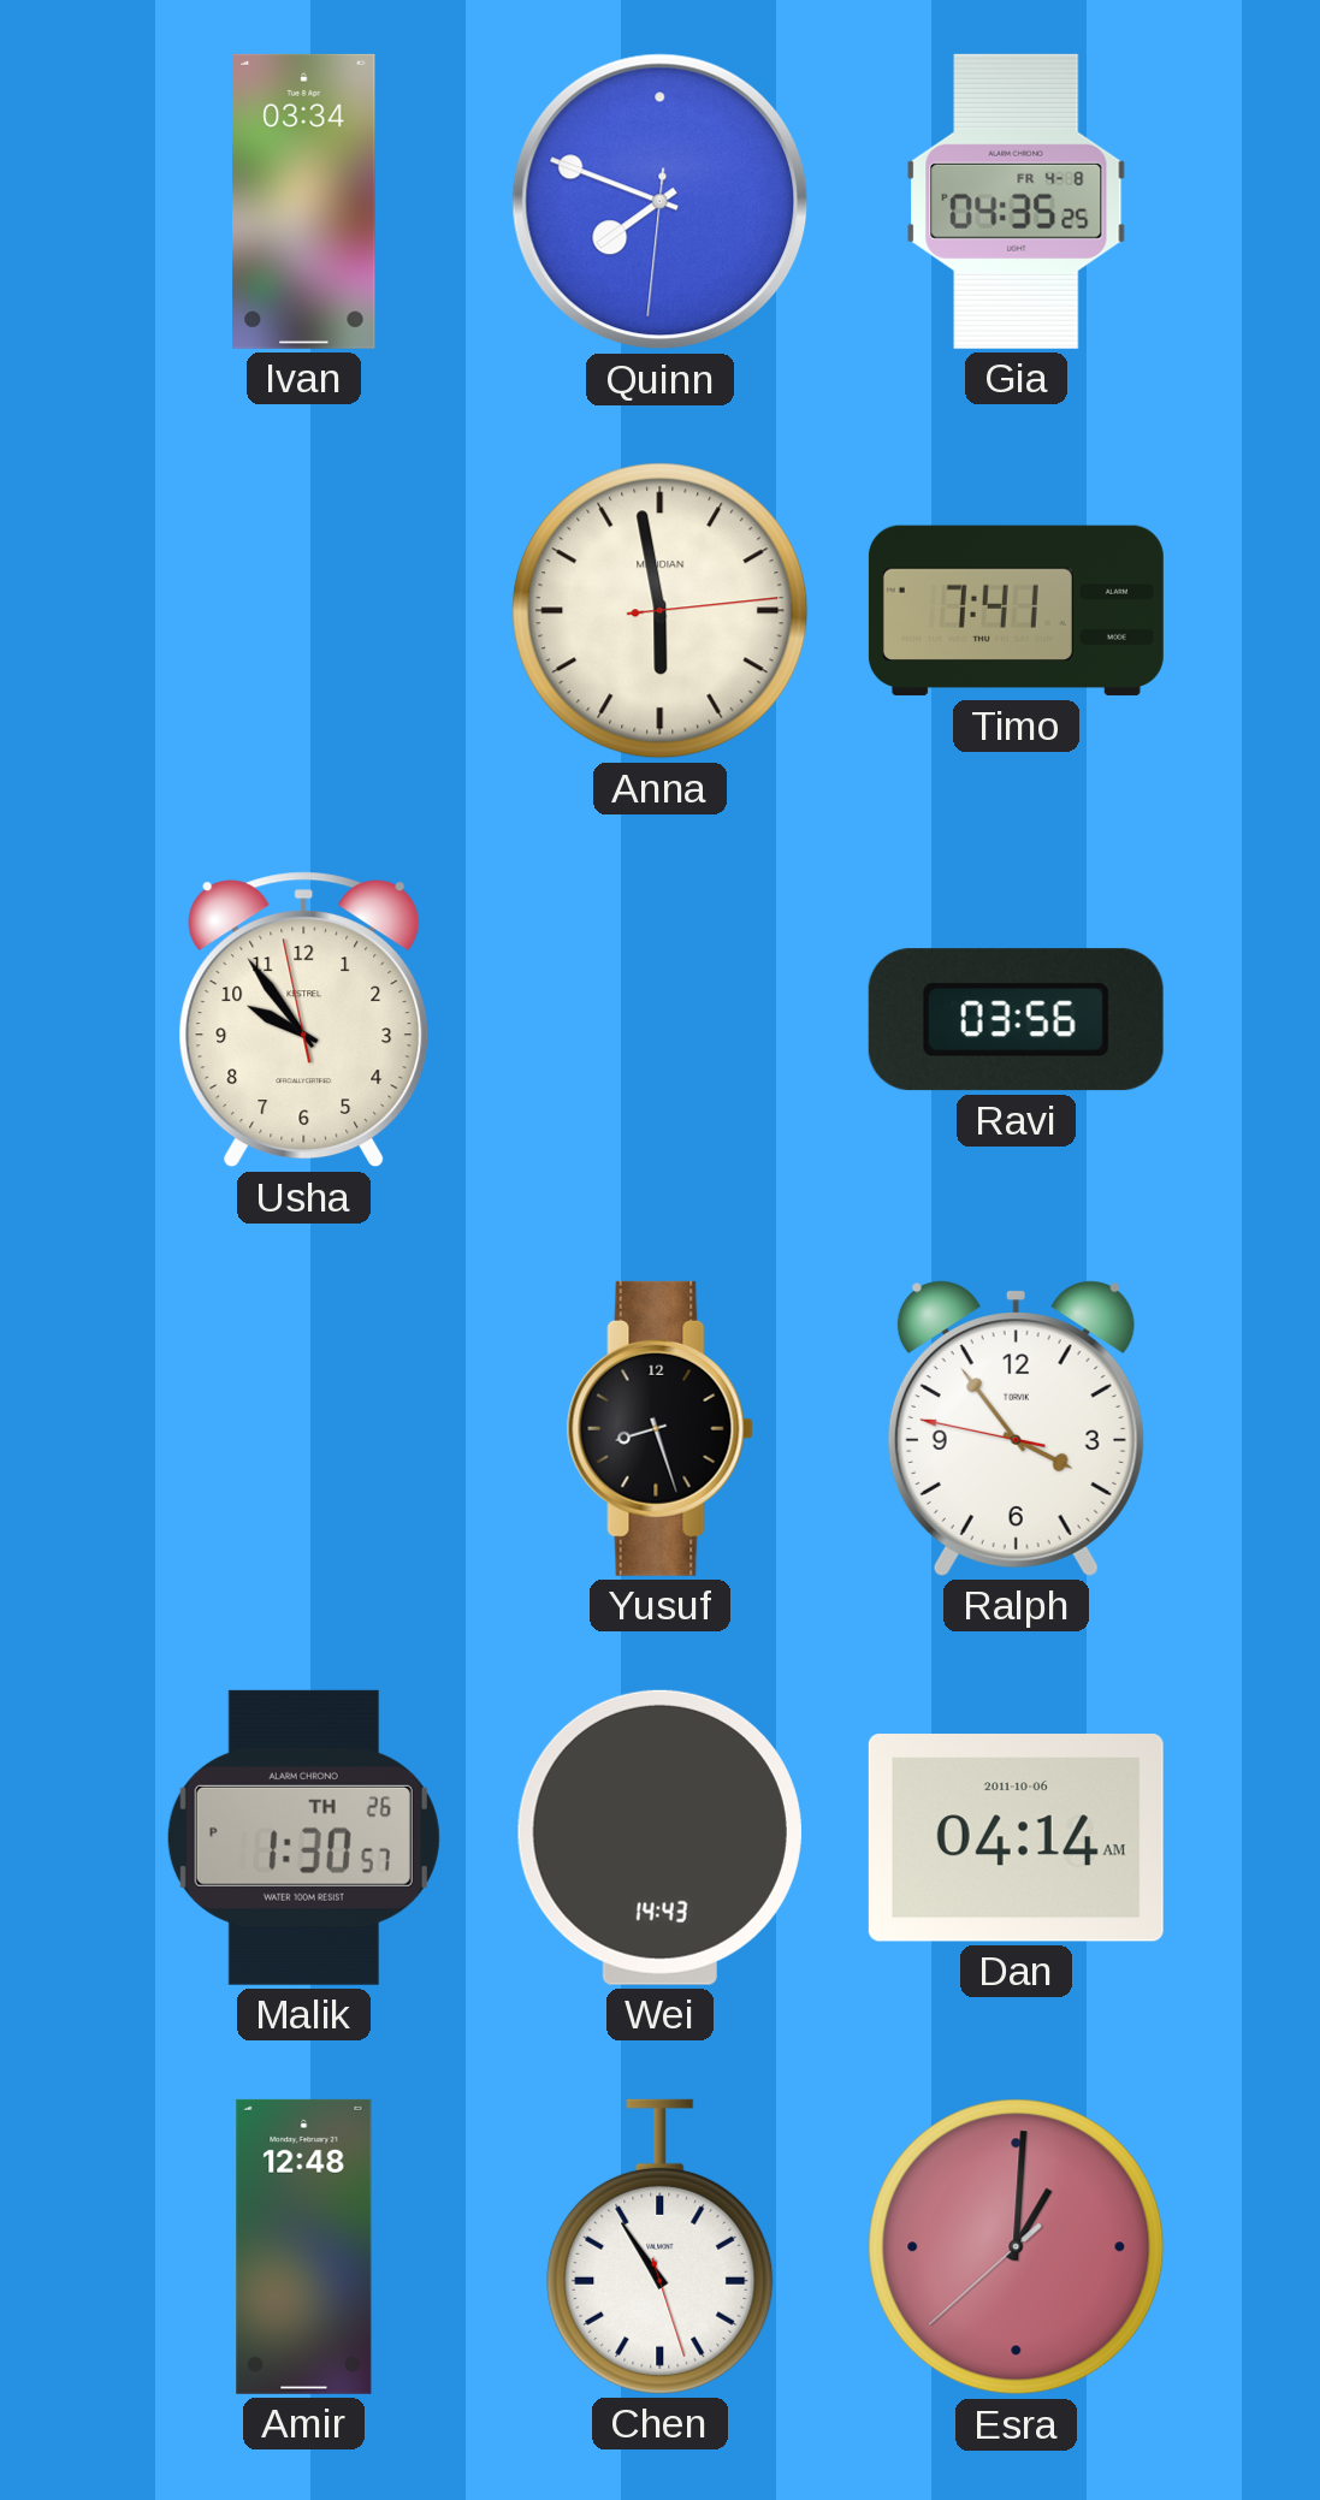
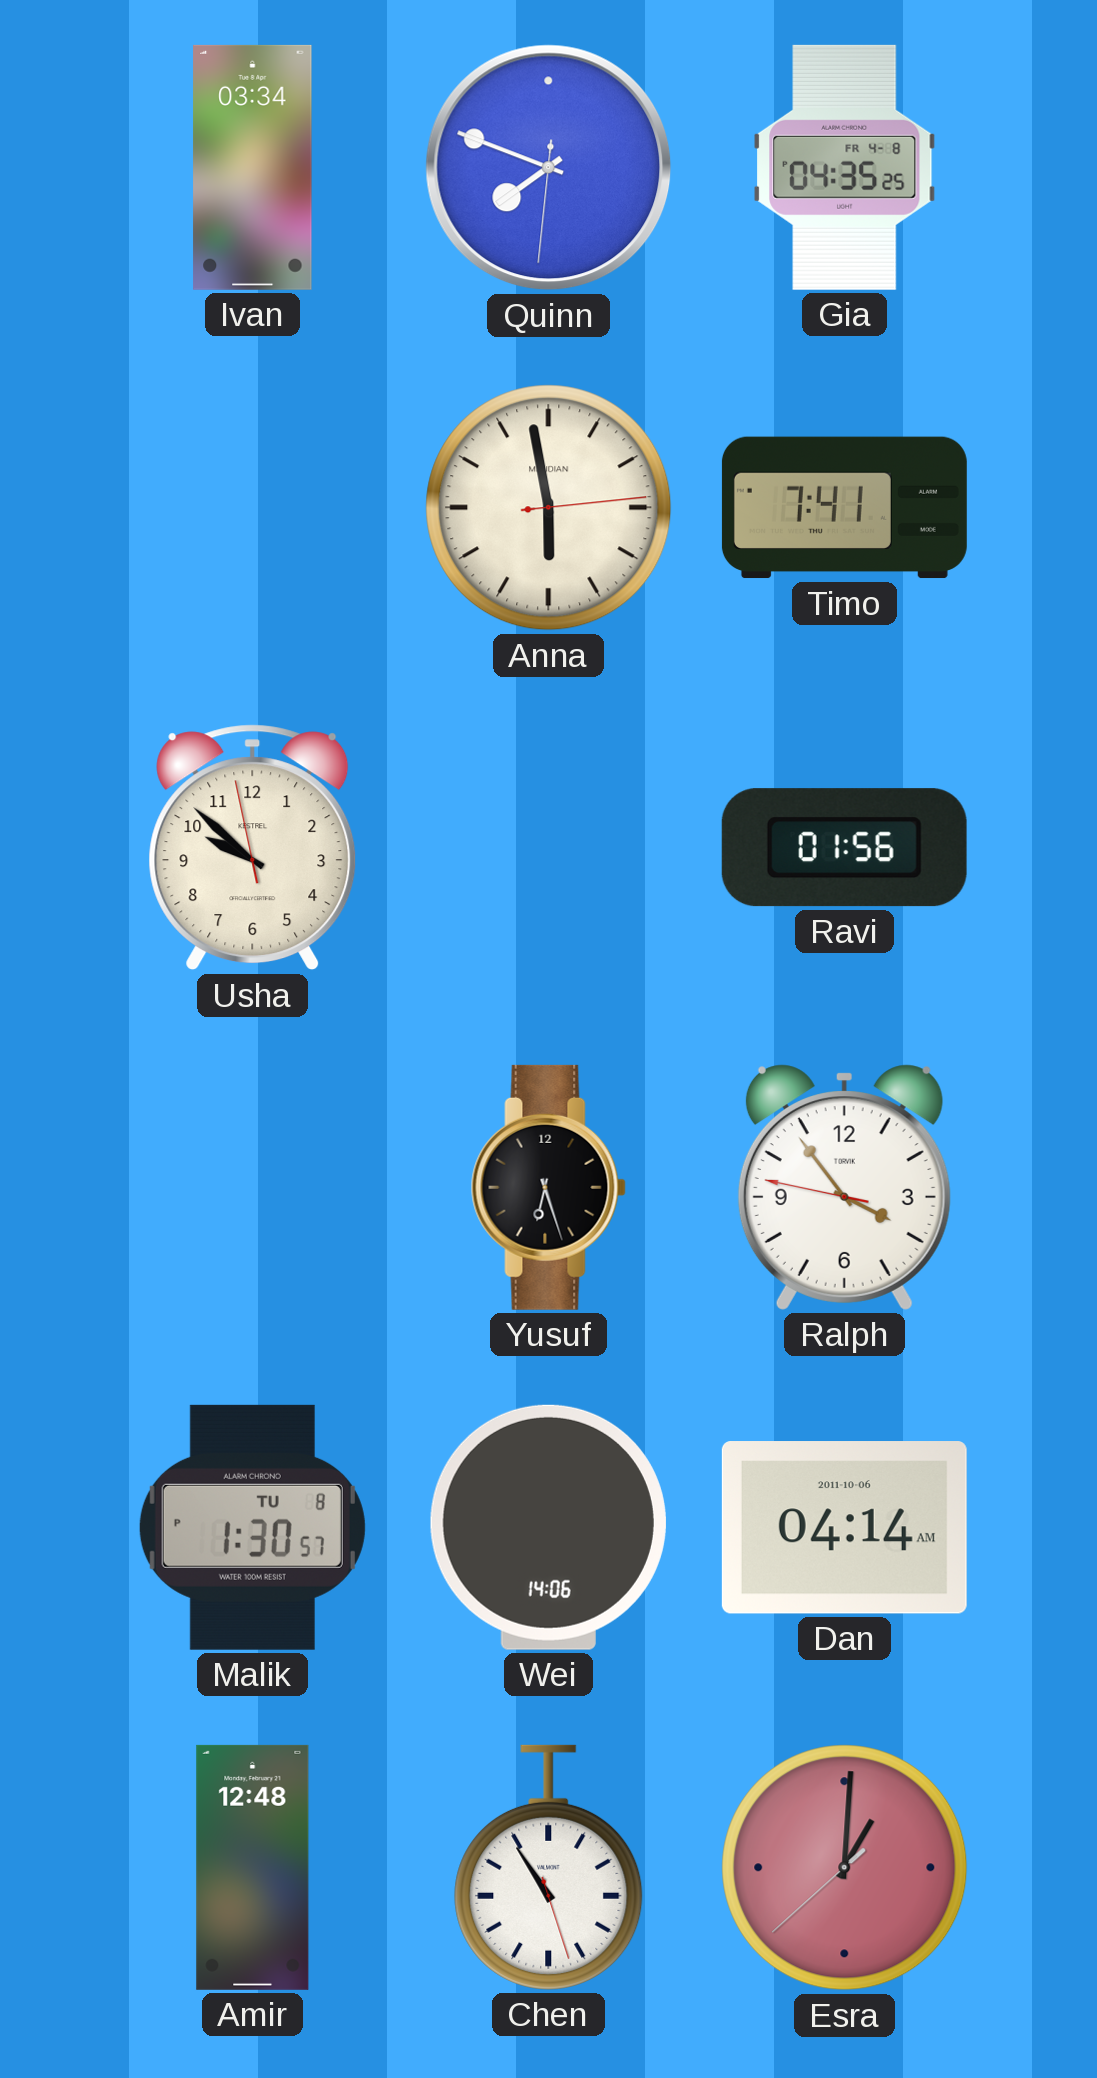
Usha: 9:53 -> 9:51
Ravi: 03:56 -> 01:56
Yusuf: 8:27 -> 6:27
Malik date: TH 26 -> TU 8
Wei: 14:43 -> 14:06
